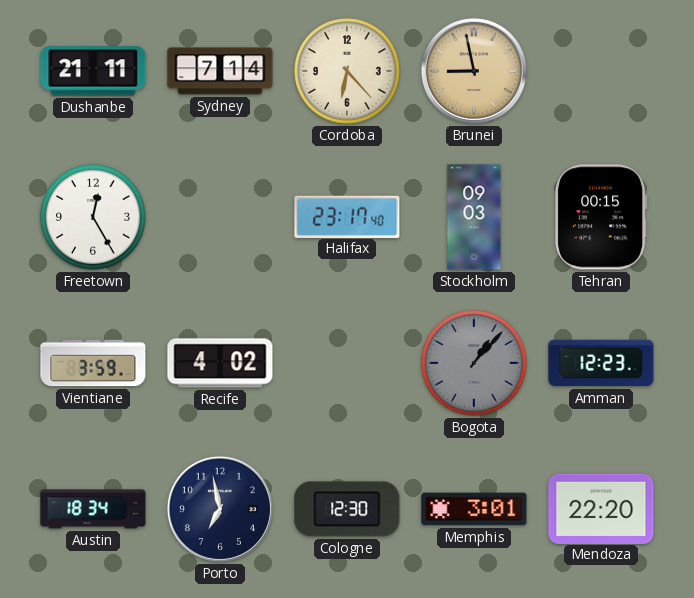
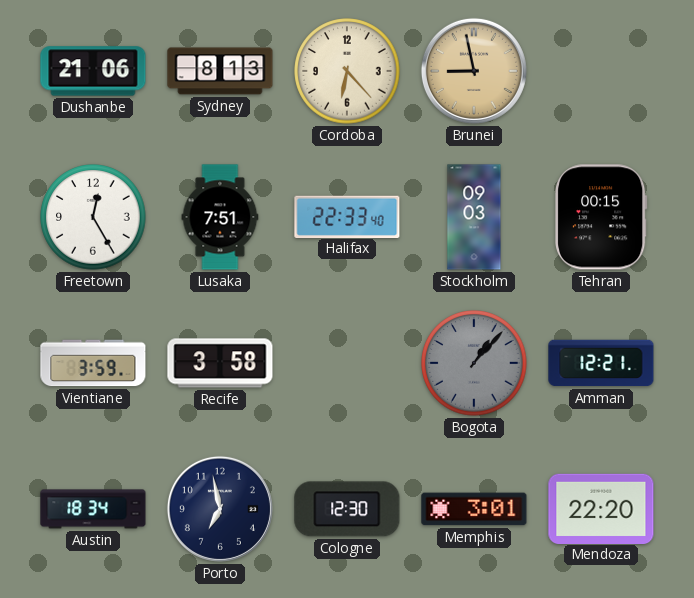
Dushanbe: 21:11 -> 21:06
Sydney: 7:14 -> 8:13
Lusaka: none -> 7:51
Halifax: 23:17 -> 22:33
Recife: 4:02 -> 3:58
Amman: 12:23 -> 12:21
